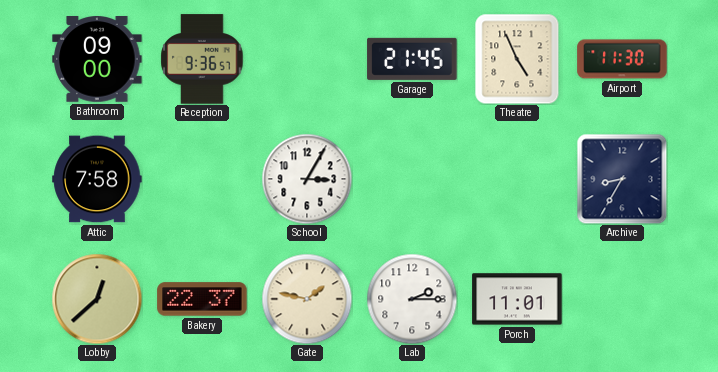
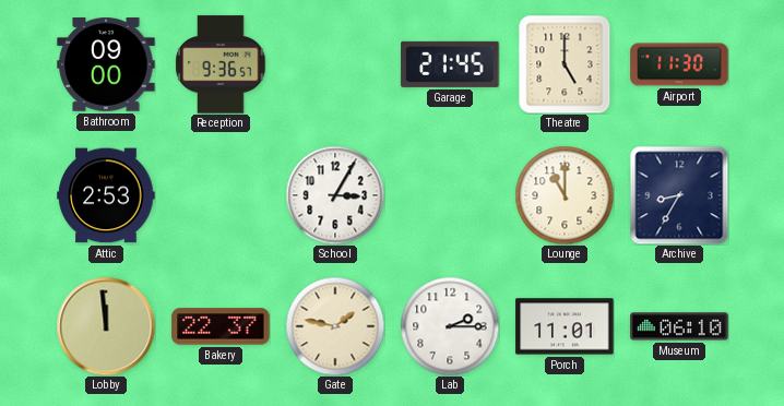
Theatre: 4:56 -> 5:00
Attic: 7:58 -> 2:53
Lounge: none -> 11:00
Lobby: 12:38 -> 11:59
Museum: none -> 06:10
